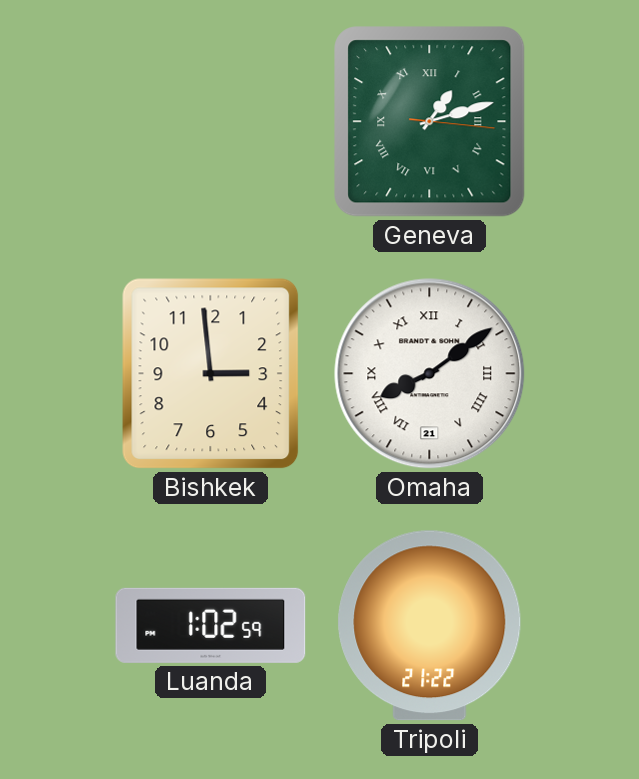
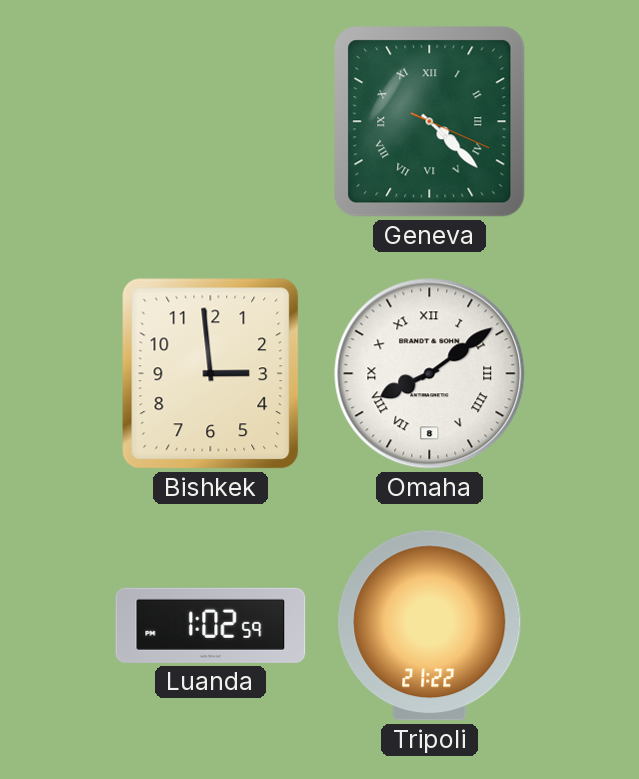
Geneva: 1:12 -> 4:22
Omaha date: 21 -> 8
